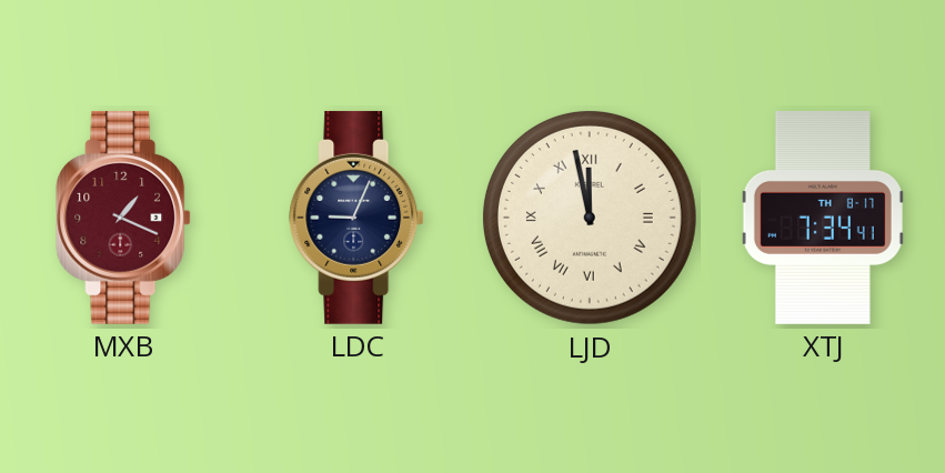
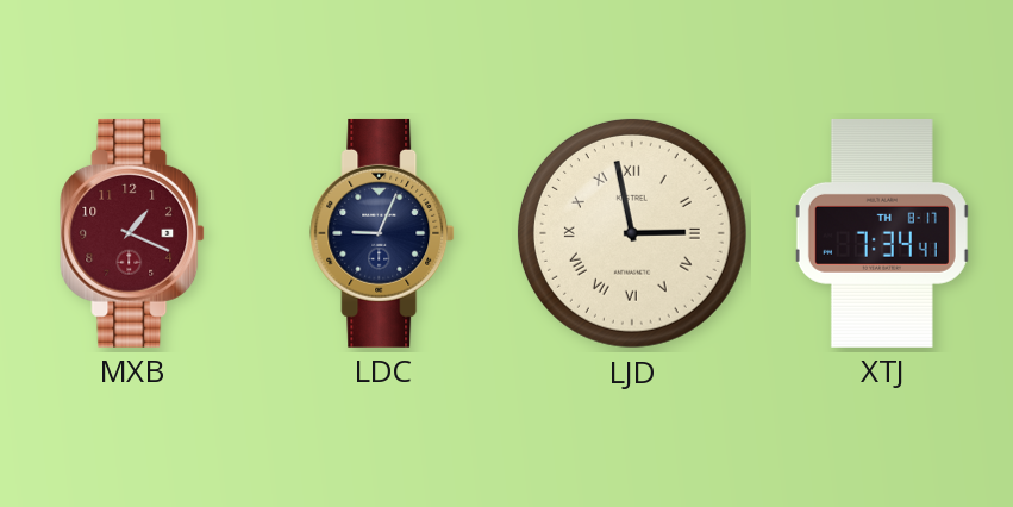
LJD: 11:58 -> 2:58
